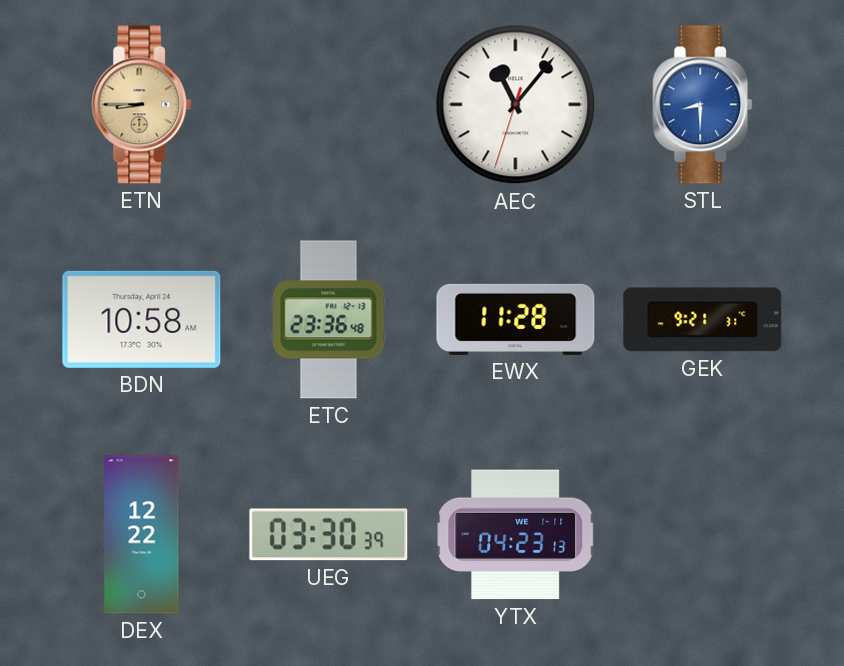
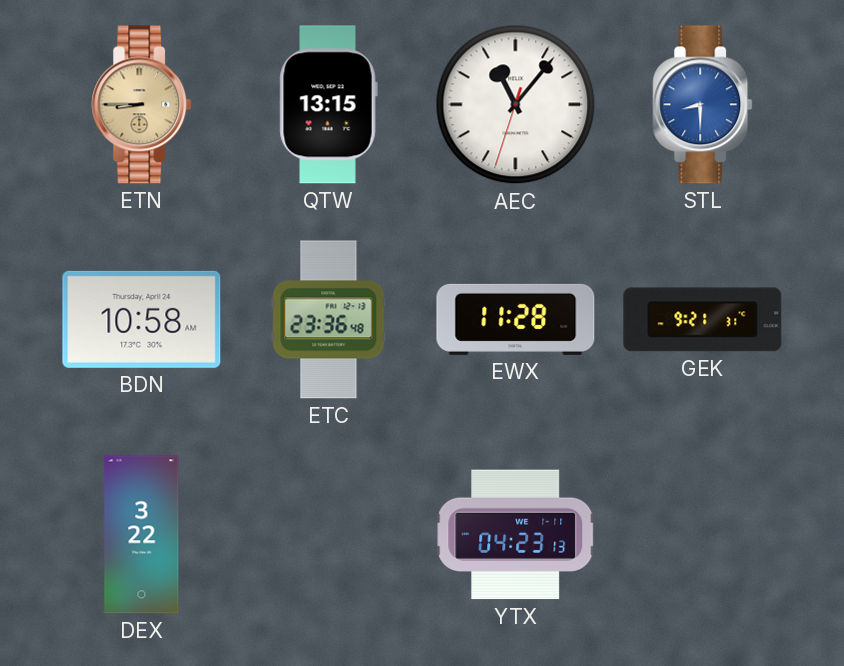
QTW: none -> 13:15
DEX: 12:22 -> 3:22
UEG: 03:30 -> none
